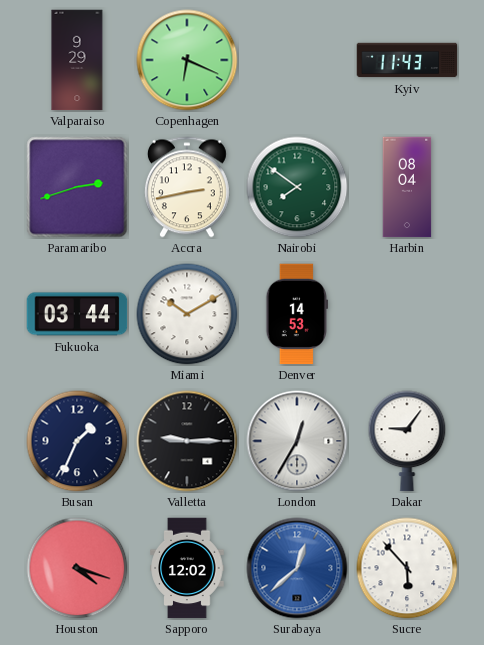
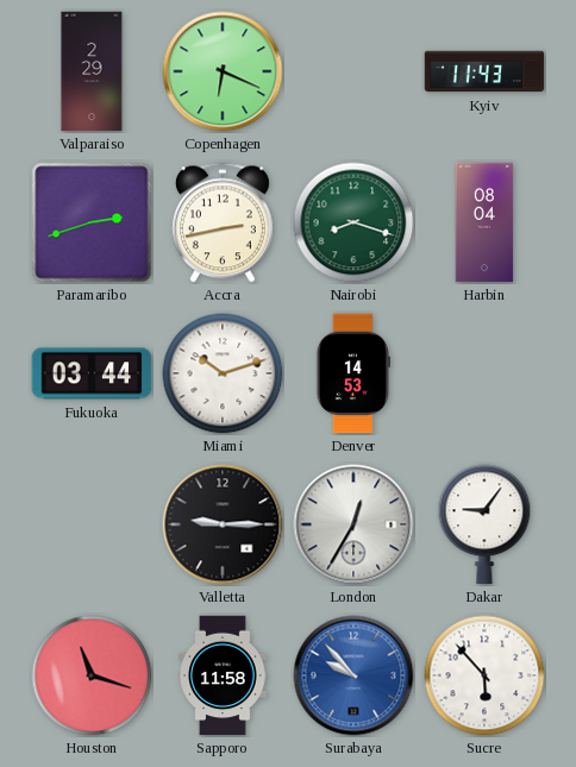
Valparaiso: 9:29 -> 2:29
Nairobi: 7:51 -> 8:18
Miami: 10:10 -> 10:12
Busan: 1:34 -> none
Houston: 4:18 -> 11:18
Sapporo: 12:02 -> 11:58
Surabaya: 12:38 -> 9:53
